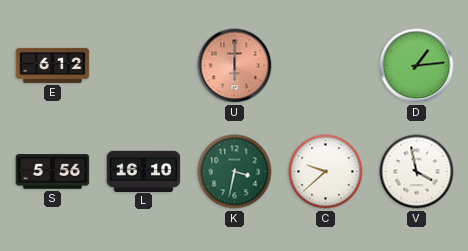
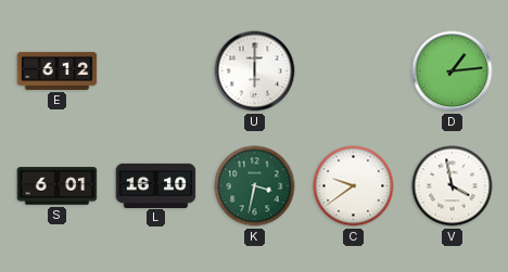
U dial: salmon -> white
S: 5:56 -> 6:01
C: 9:38 -> 9:39
